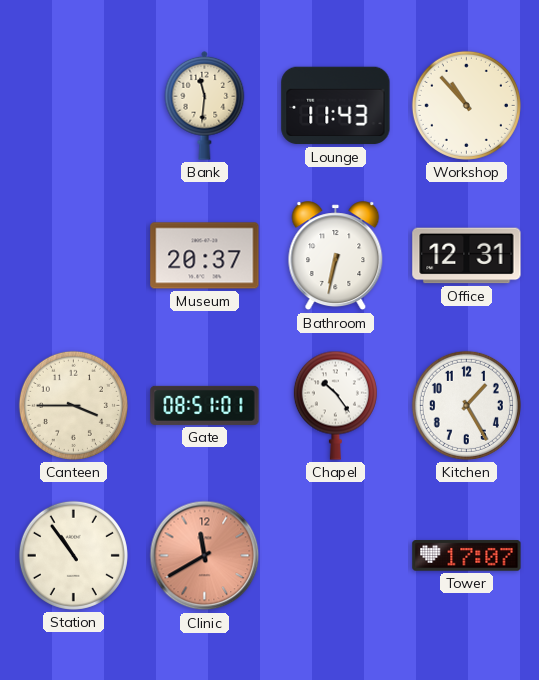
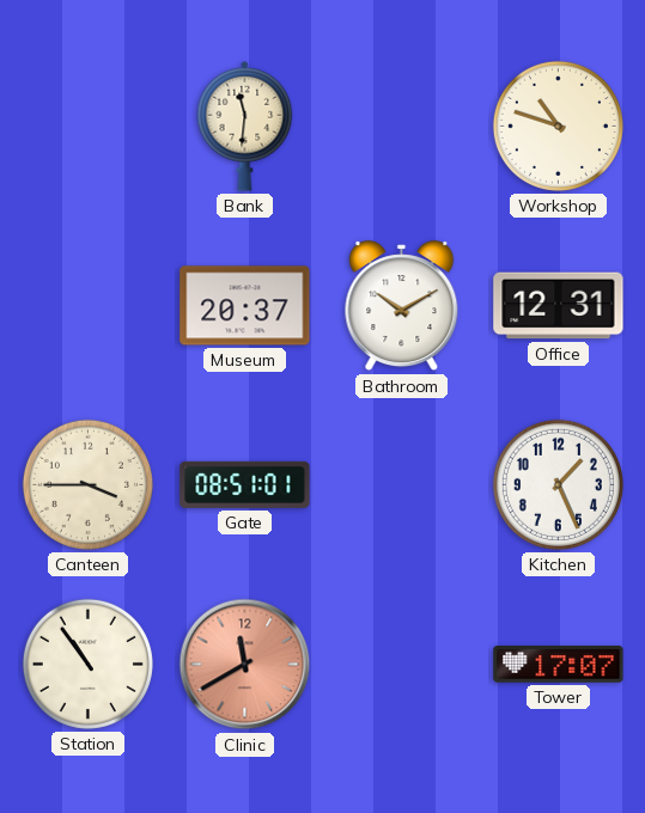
Lounge: 11:43 -> none
Workshop: 10:53 -> 10:48
Bathroom: 6:32 -> 10:10
Chapel: 10:24 -> none
Kitchen: 1:25 -> 1:26
